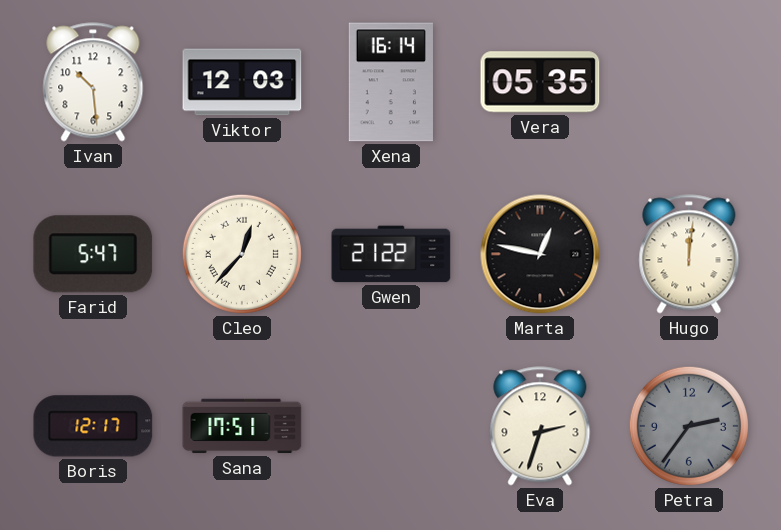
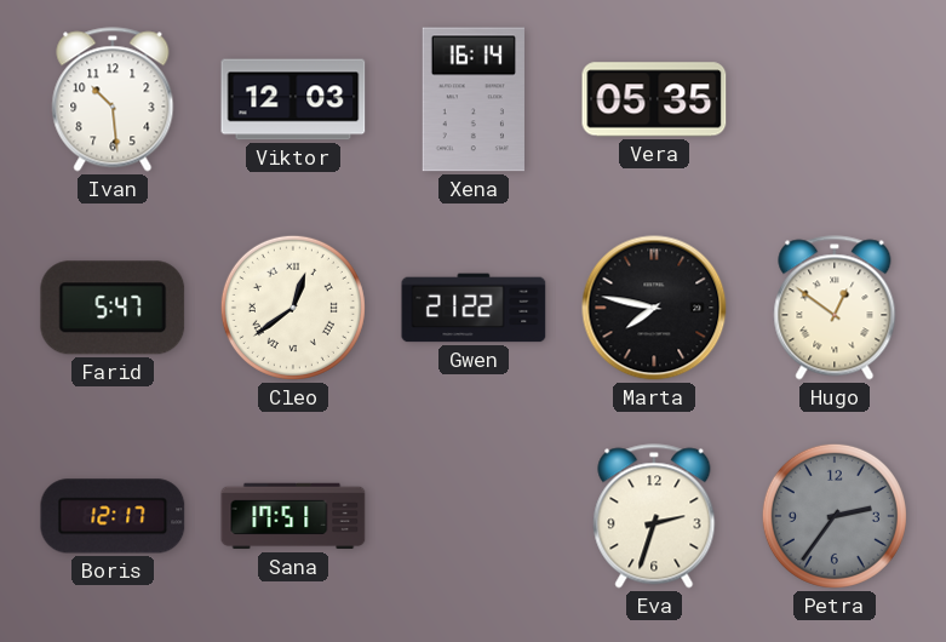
Cleo: 12:37 -> 12:39
Marta: 12:47 -> 7:47
Hugo: 12:01 -> 12:51
